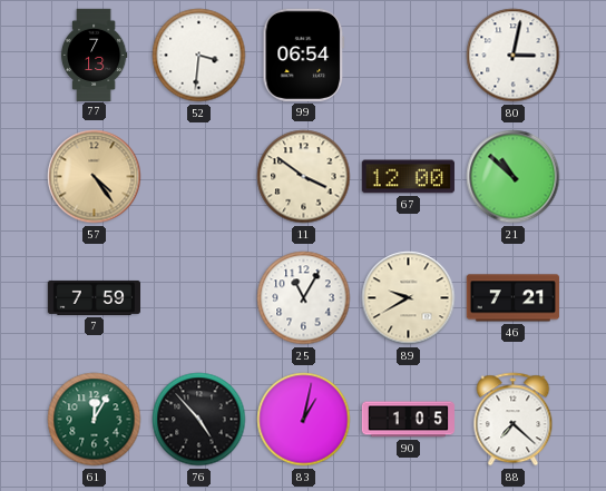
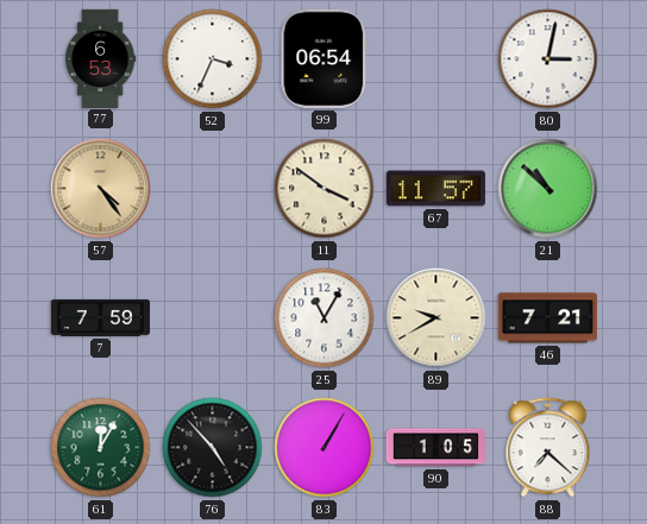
77: 7:13 -> 6:53
52: 3:31 -> 3:34
67: 12:00 -> 11:57
83: 1:02 -> 1:05
